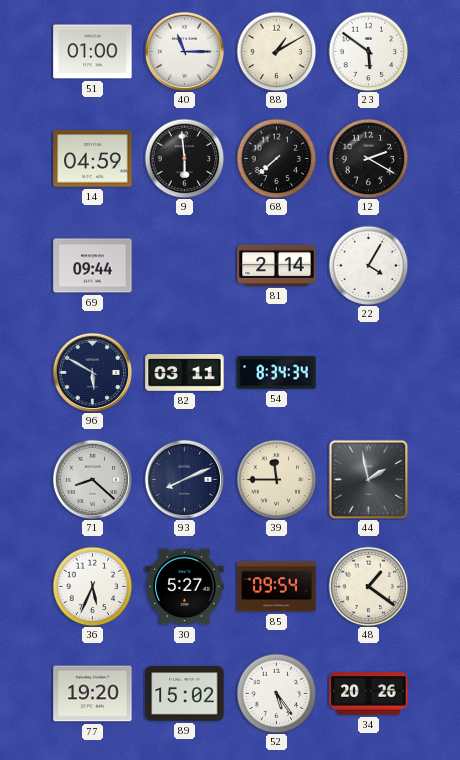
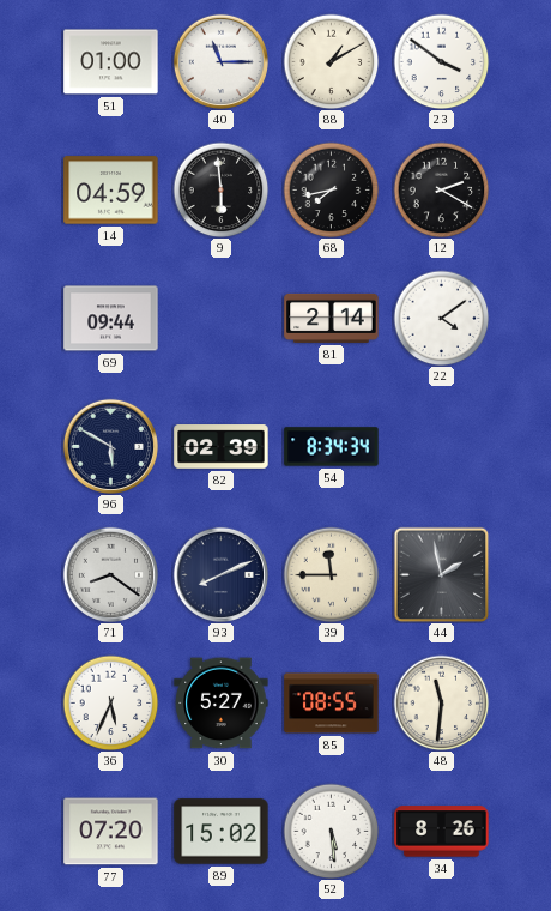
23: 5:51 -> 3:51
68: 7:38 -> 7:43
22: 4:05 -> 4:09
82: 03:11 -> 02:39
71: 8:22 -> 8:21
85: 09:54 -> 08:55
48: 1:21 -> 11:31
77: 19:20 -> 07:20
52: 5:24 -> 5:29
34: 20:26 -> 8:26
